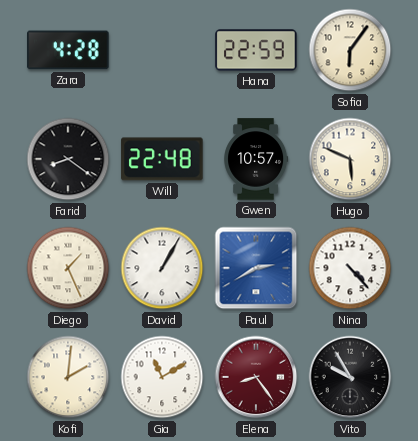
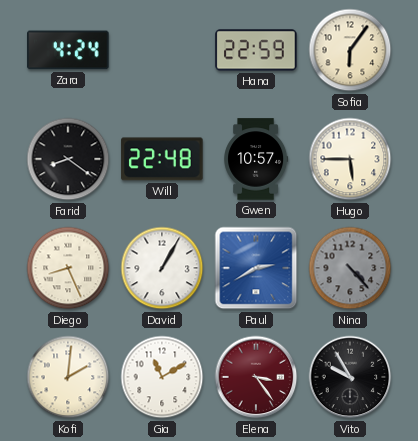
Zara: 4:28 -> 4:24
Hugo: 5:49 -> 5:45
Diego: 1:26 -> 8:26
Nina dial: white -> grey
Elena: 8:24 -> 3:24
